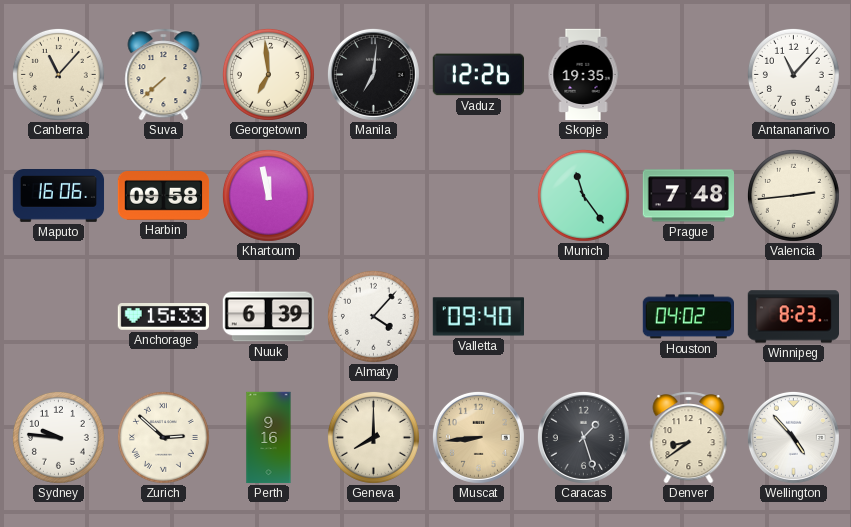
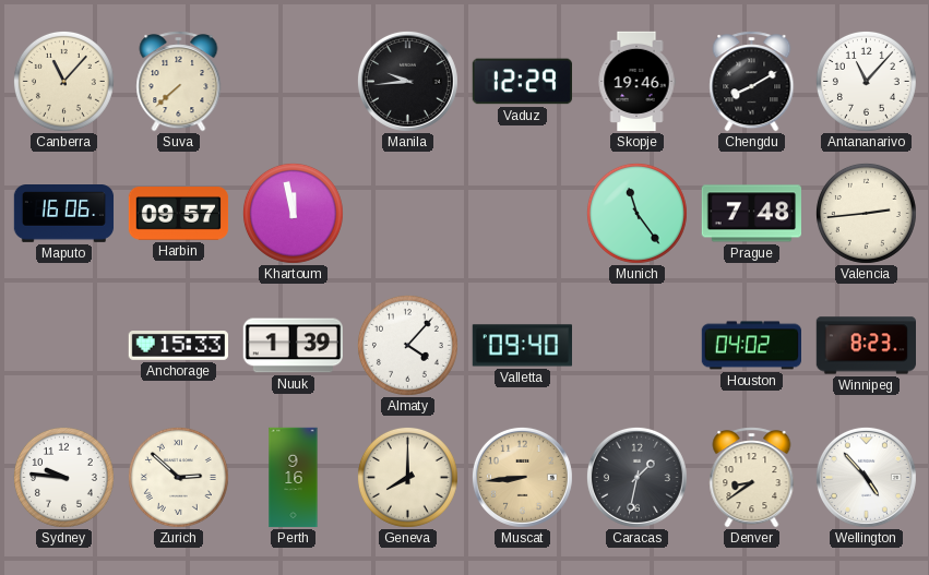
Georgetown: 6:59 -> none
Manila: 7:01 -> 9:44
Vaduz: 12:26 -> 12:29
Skopje: 19:35 -> 19:46
Chengdu: none -> 8:10
Harbin: 09:58 -> 09:57
Nuuk: 6:39 -> 1:39
Caracas: 1:27 -> 1:32
